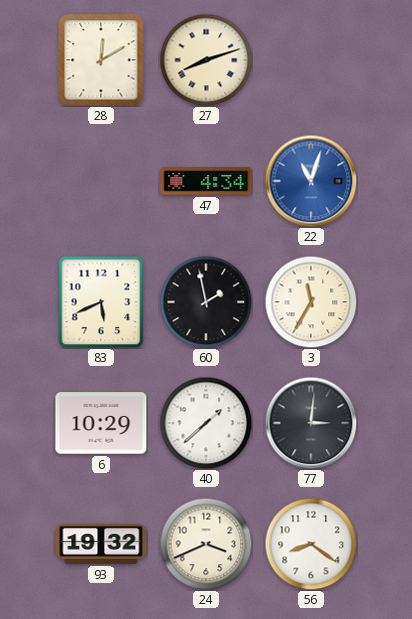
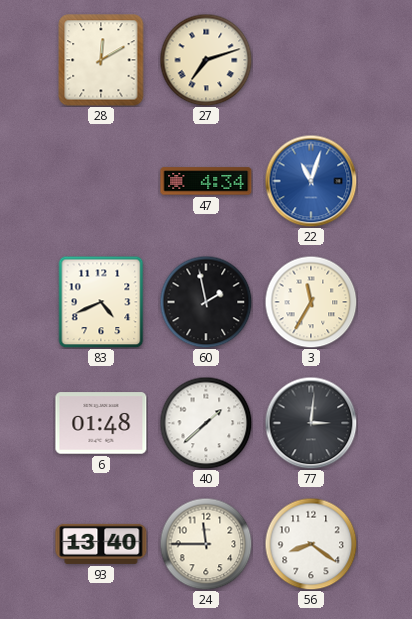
27: 8:12 -> 7:12
83: 5:41 -> 4:41
6: 10:29 -> 01:48
93: 19:32 -> 13:40
24: 3:41 -> 11:45
